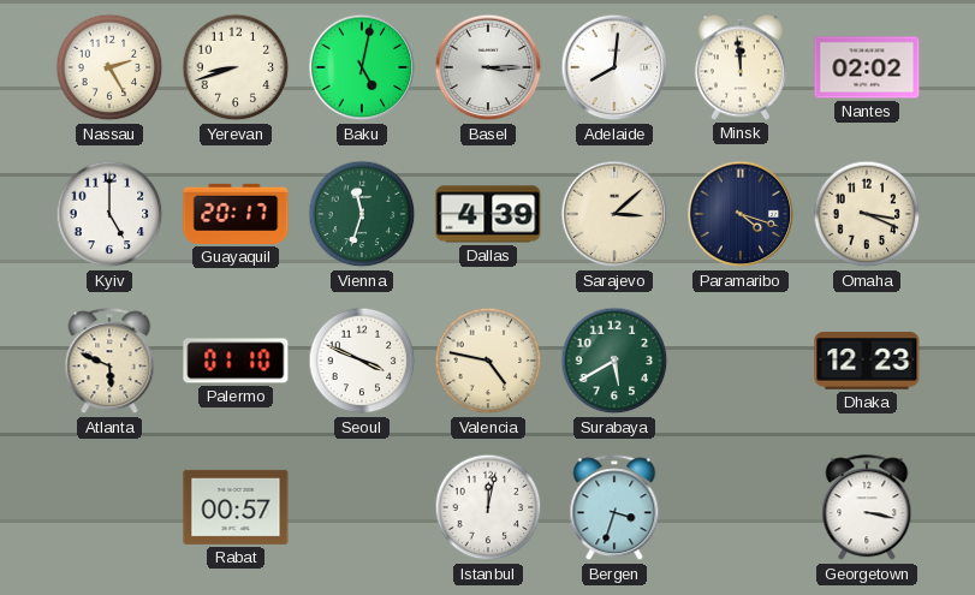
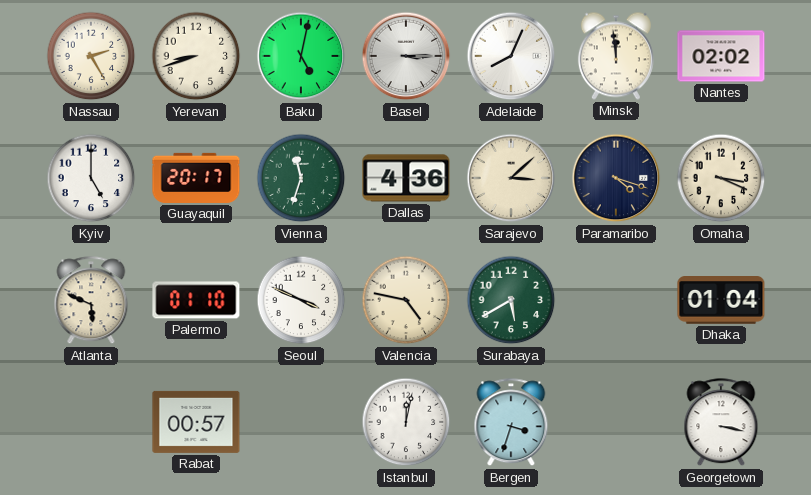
Adelaide: 8:01 -> 8:04
Dallas: 4:39 -> 4:36
Dhaka: 12:23 -> 01:04
